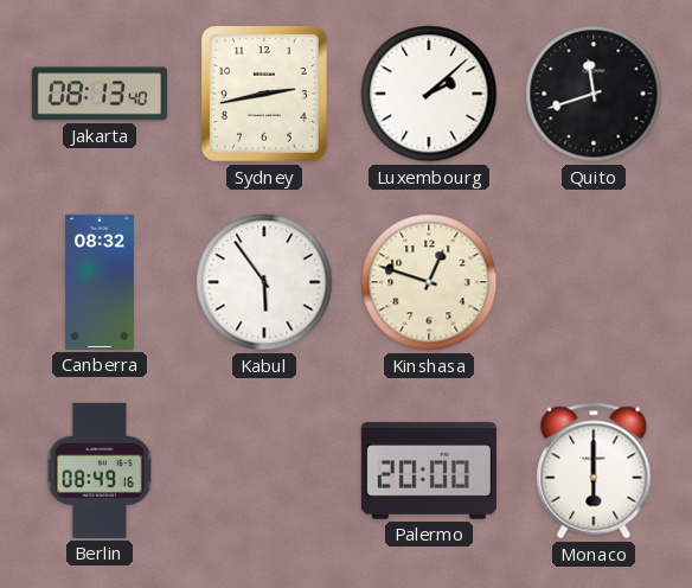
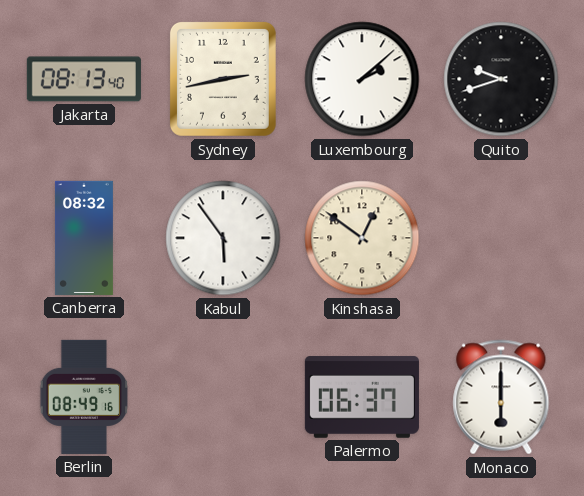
Quito: 11:42 -> 9:42
Kinshasa: 12:48 -> 12:51
Palermo: 20:00 -> 06:37
